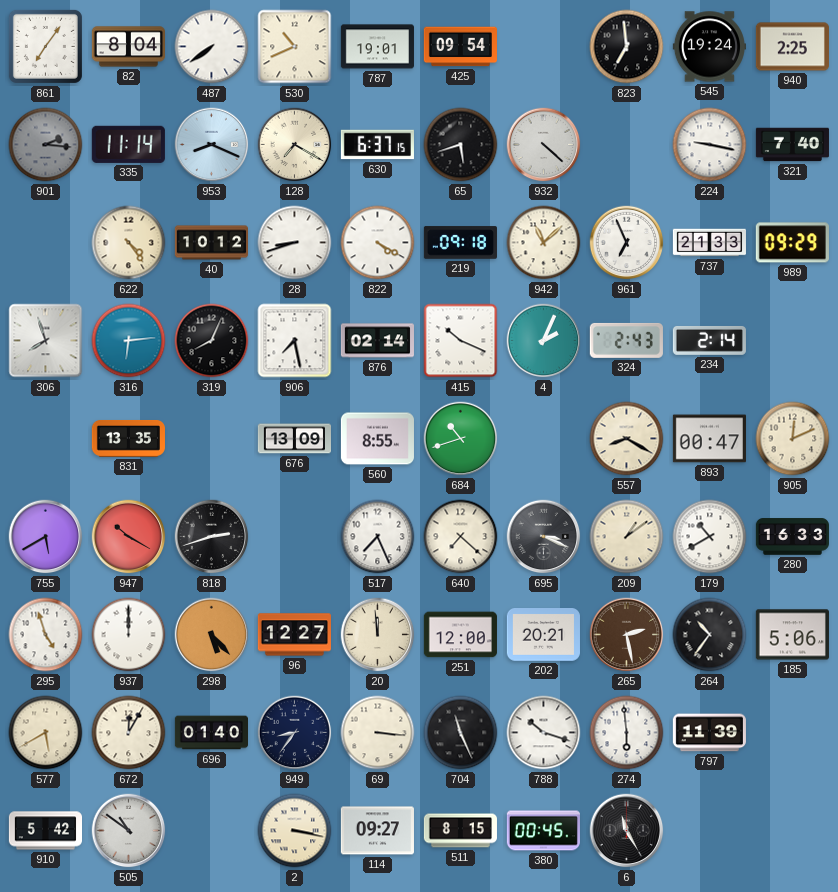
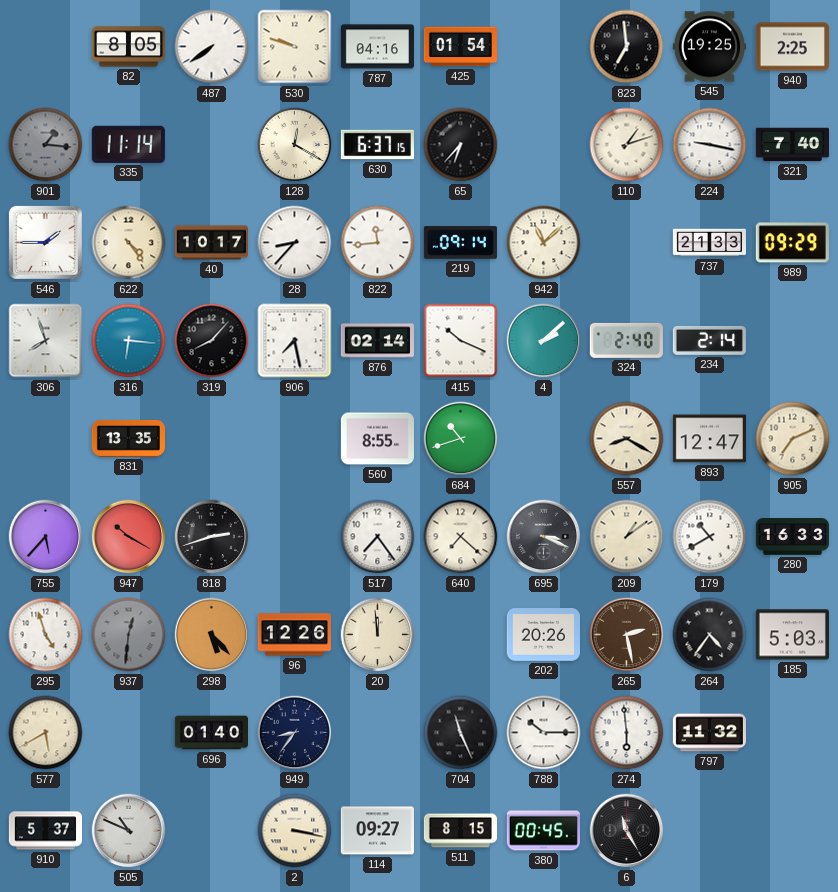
861: 7:06 -> none
82: 8:04 -> 8:05
530: 10:41 -> 9:48
787: 19:01 -> 04:16
425: 09:54 -> 01:54
545: 19:24 -> 19:25
901: 2:16 -> 1:16
953: 8:19 -> none
128: 7:20 -> 12:20
65: 5:42 -> 6:37
932: 4:22 -> none
110: none -> 1:12
546: none -> 1:45
40: 10:12 -> 10:17
28: 8:42 -> 8:37
822: 4:20 -> 11:44
219: 09:18 -> 09:14
961: 6:56 -> none
316: 6:14 -> 6:16
319: 8:04 -> 8:07
4: 2:04 -> 2:08
324: 2:43 -> 2:40
676: 13:09 -> none
893: 00:47 -> 12:47
905: 12:11 -> 7:11
755: 5:40 -> 5:37
517: 7:26 -> 7:24
937: 12:00 -> 12:31
937 dial: white -> grey
96: 12:27 -> 12:26
251: 12:00 -> none
202: 20:21 -> 20:26
264: 10:36 -> 4:36
185: 5:06 -> 5:03
672: 12:05 -> none
69: 3:16 -> none
788: 10:18 -> 10:15
797: 11:39 -> 11:32
910: 5:42 -> 5:37
505: 10:51 -> 10:49
